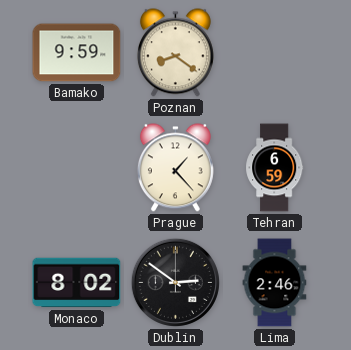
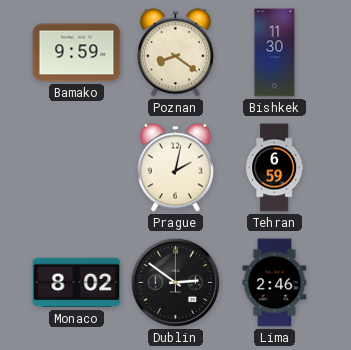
Bishkek: none -> 11:30
Prague: 1:23 -> 2:02
